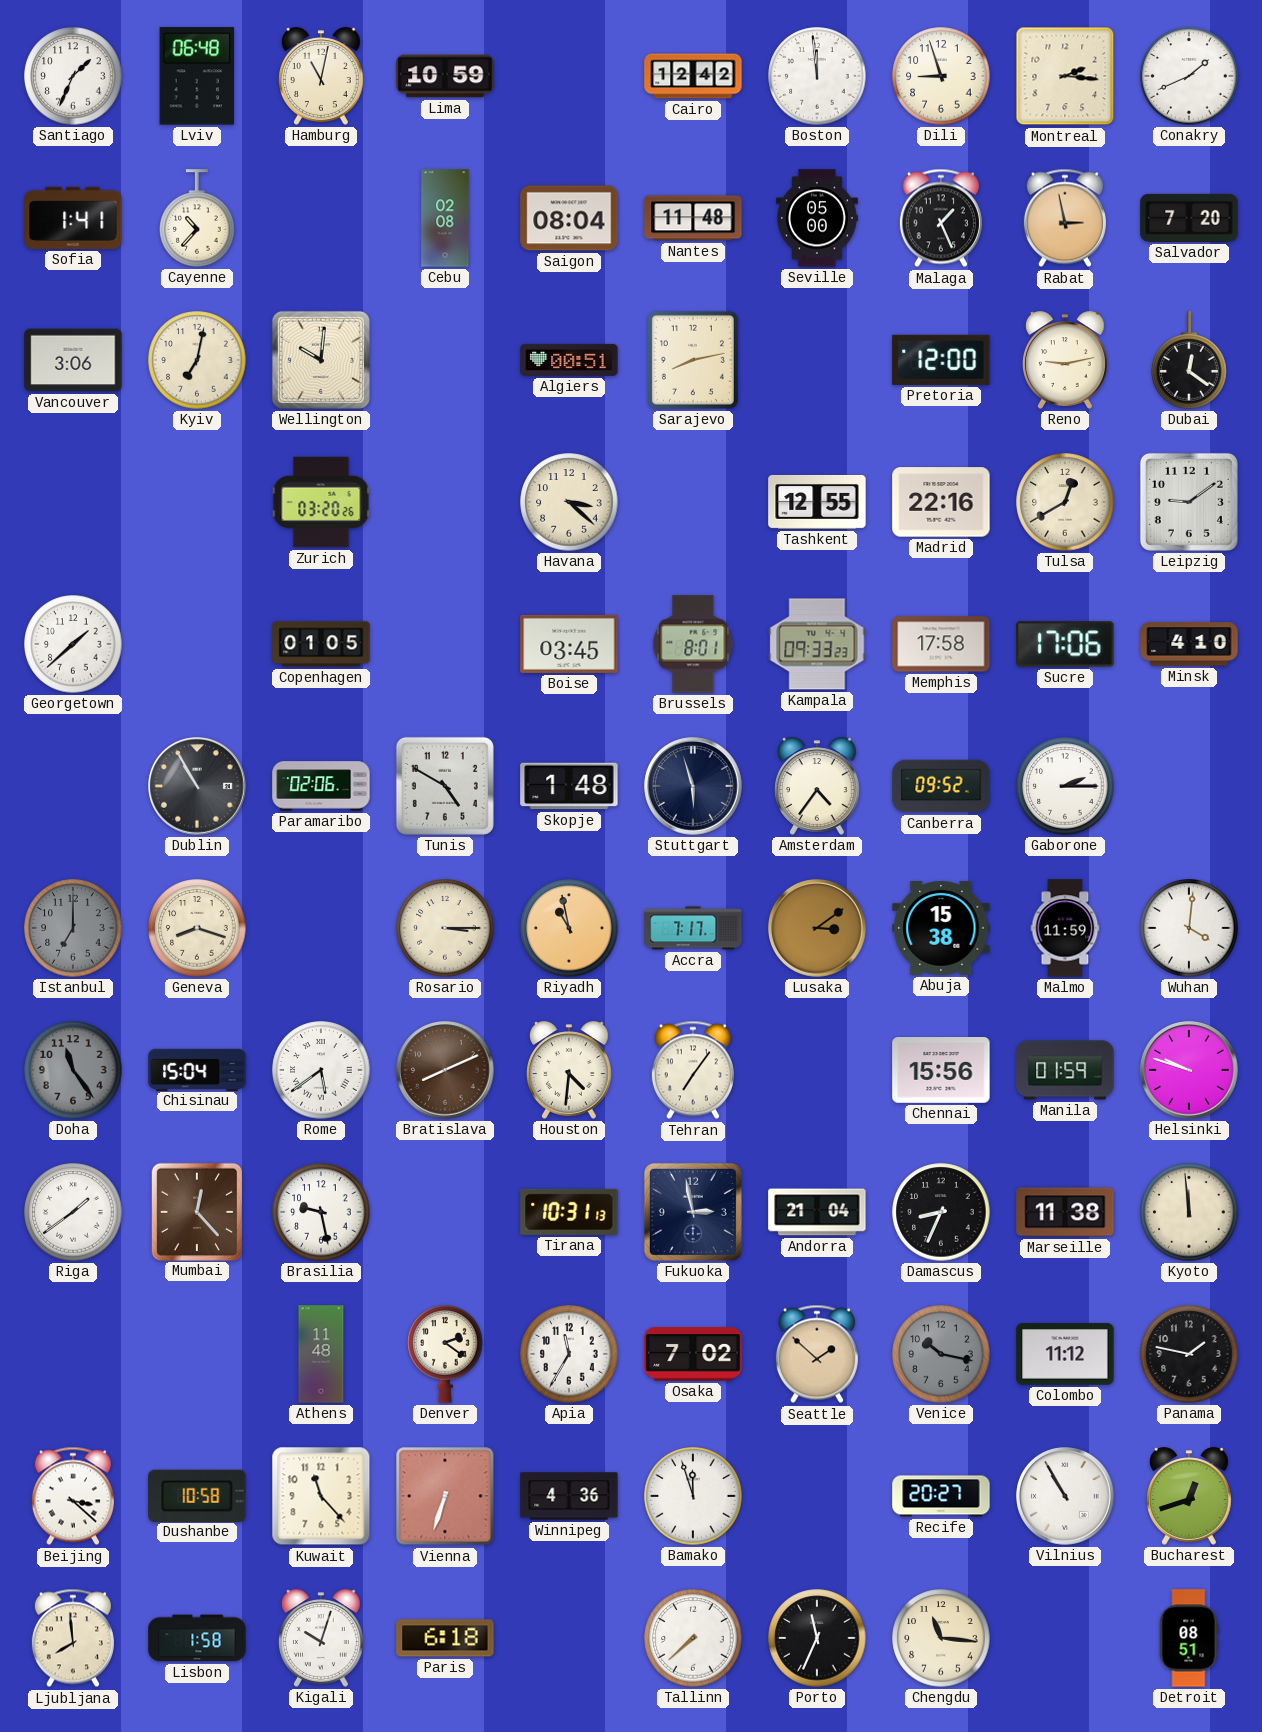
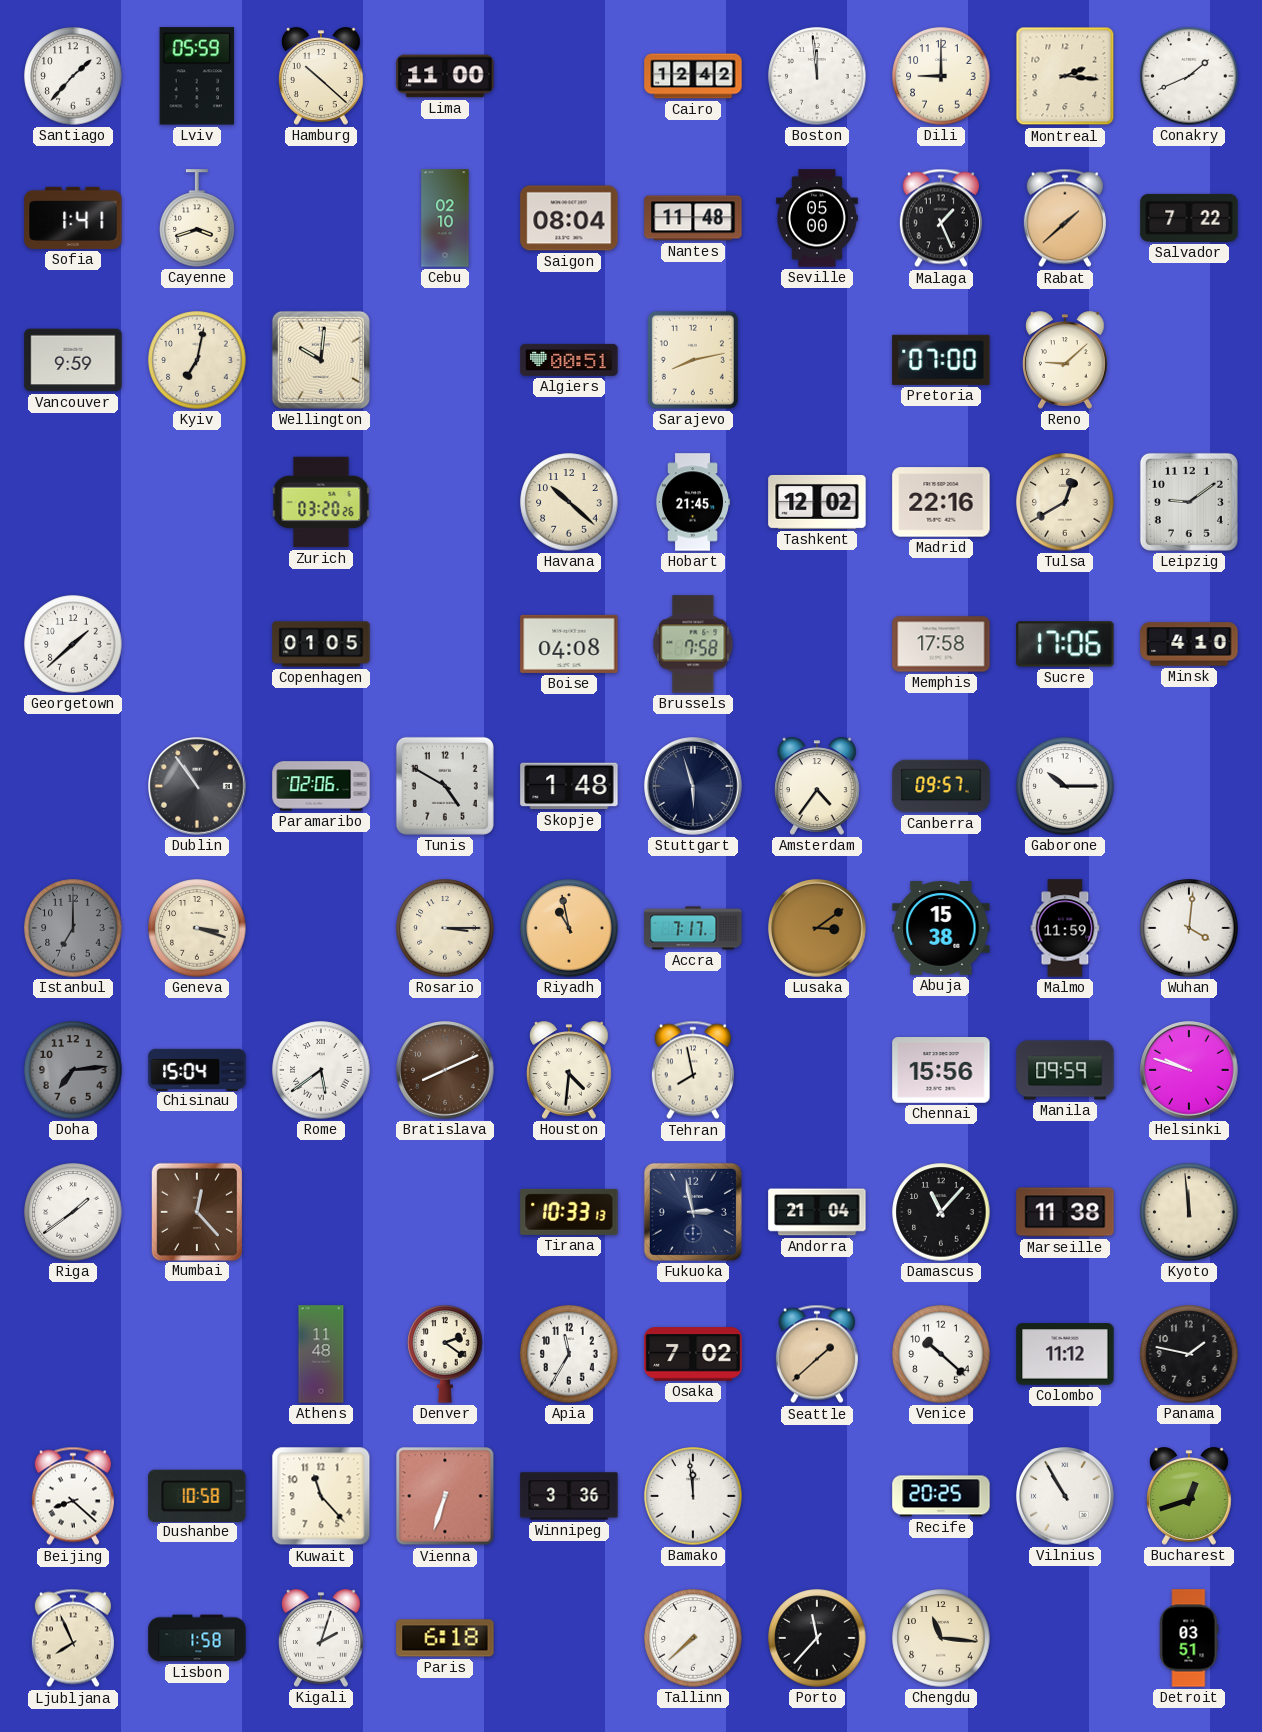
Santiago: 1:34 -> 1:37
Lviv: 06:48 -> 05:59
Hamburg: 11:02 -> 10:22
Lima: 10:59 -> 11:00
Dili: 8:57 -> 9:00
Cayenne: 10:37 -> 3:42
Cebu: 02:08 -> 02:10
Rabat: 2:58 -> 1:38
Salvador: 7:20 -> 7:22
Vancouver: 3:06 -> 9:59
Pretoria: 12:00 -> 07:00
Reno: 9:13 -> 9:08
Dubai: 12:21 -> none
Havana: 3:22 -> 10:22
Hobart: none -> 21:45
Tashkent: 12:55 -> 12:02
Boise: 03:45 -> 04:08
Brussels: 8:01 -> 7:58
Kampala: 09:33 -> none
Dublin: 10:55 -> 10:54
Canberra: 09:52 -> 09:57
Gaborone: 2:15 -> 10:15
Geneva: 8:18 -> 3:18
Doha: 11:24 -> 7:14
Tehran: 7:06 -> 7:58
Manila: 01:59 -> 09:59
Brasilia: 9:28 -> none
Tirana: 10:31 -> 10:33
Damascus: 8:34 -> 11:07
Seattle: 1:52 -> 1:38
Venice: 10:17 -> 10:22
Venice dial: grey -> white
Beijing: 3:22 -> 8:22
Winnipeg: 4:36 -> 3:36
Bamako: 11:57 -> 11:59
Recife: 20:27 -> 20:25
Ljubljana: 7:59 -> 7:56
Kigali: 10:03 -> 2:03
Porto: 11:34 -> 11:37
Detroit: 08:51 -> 03:51
